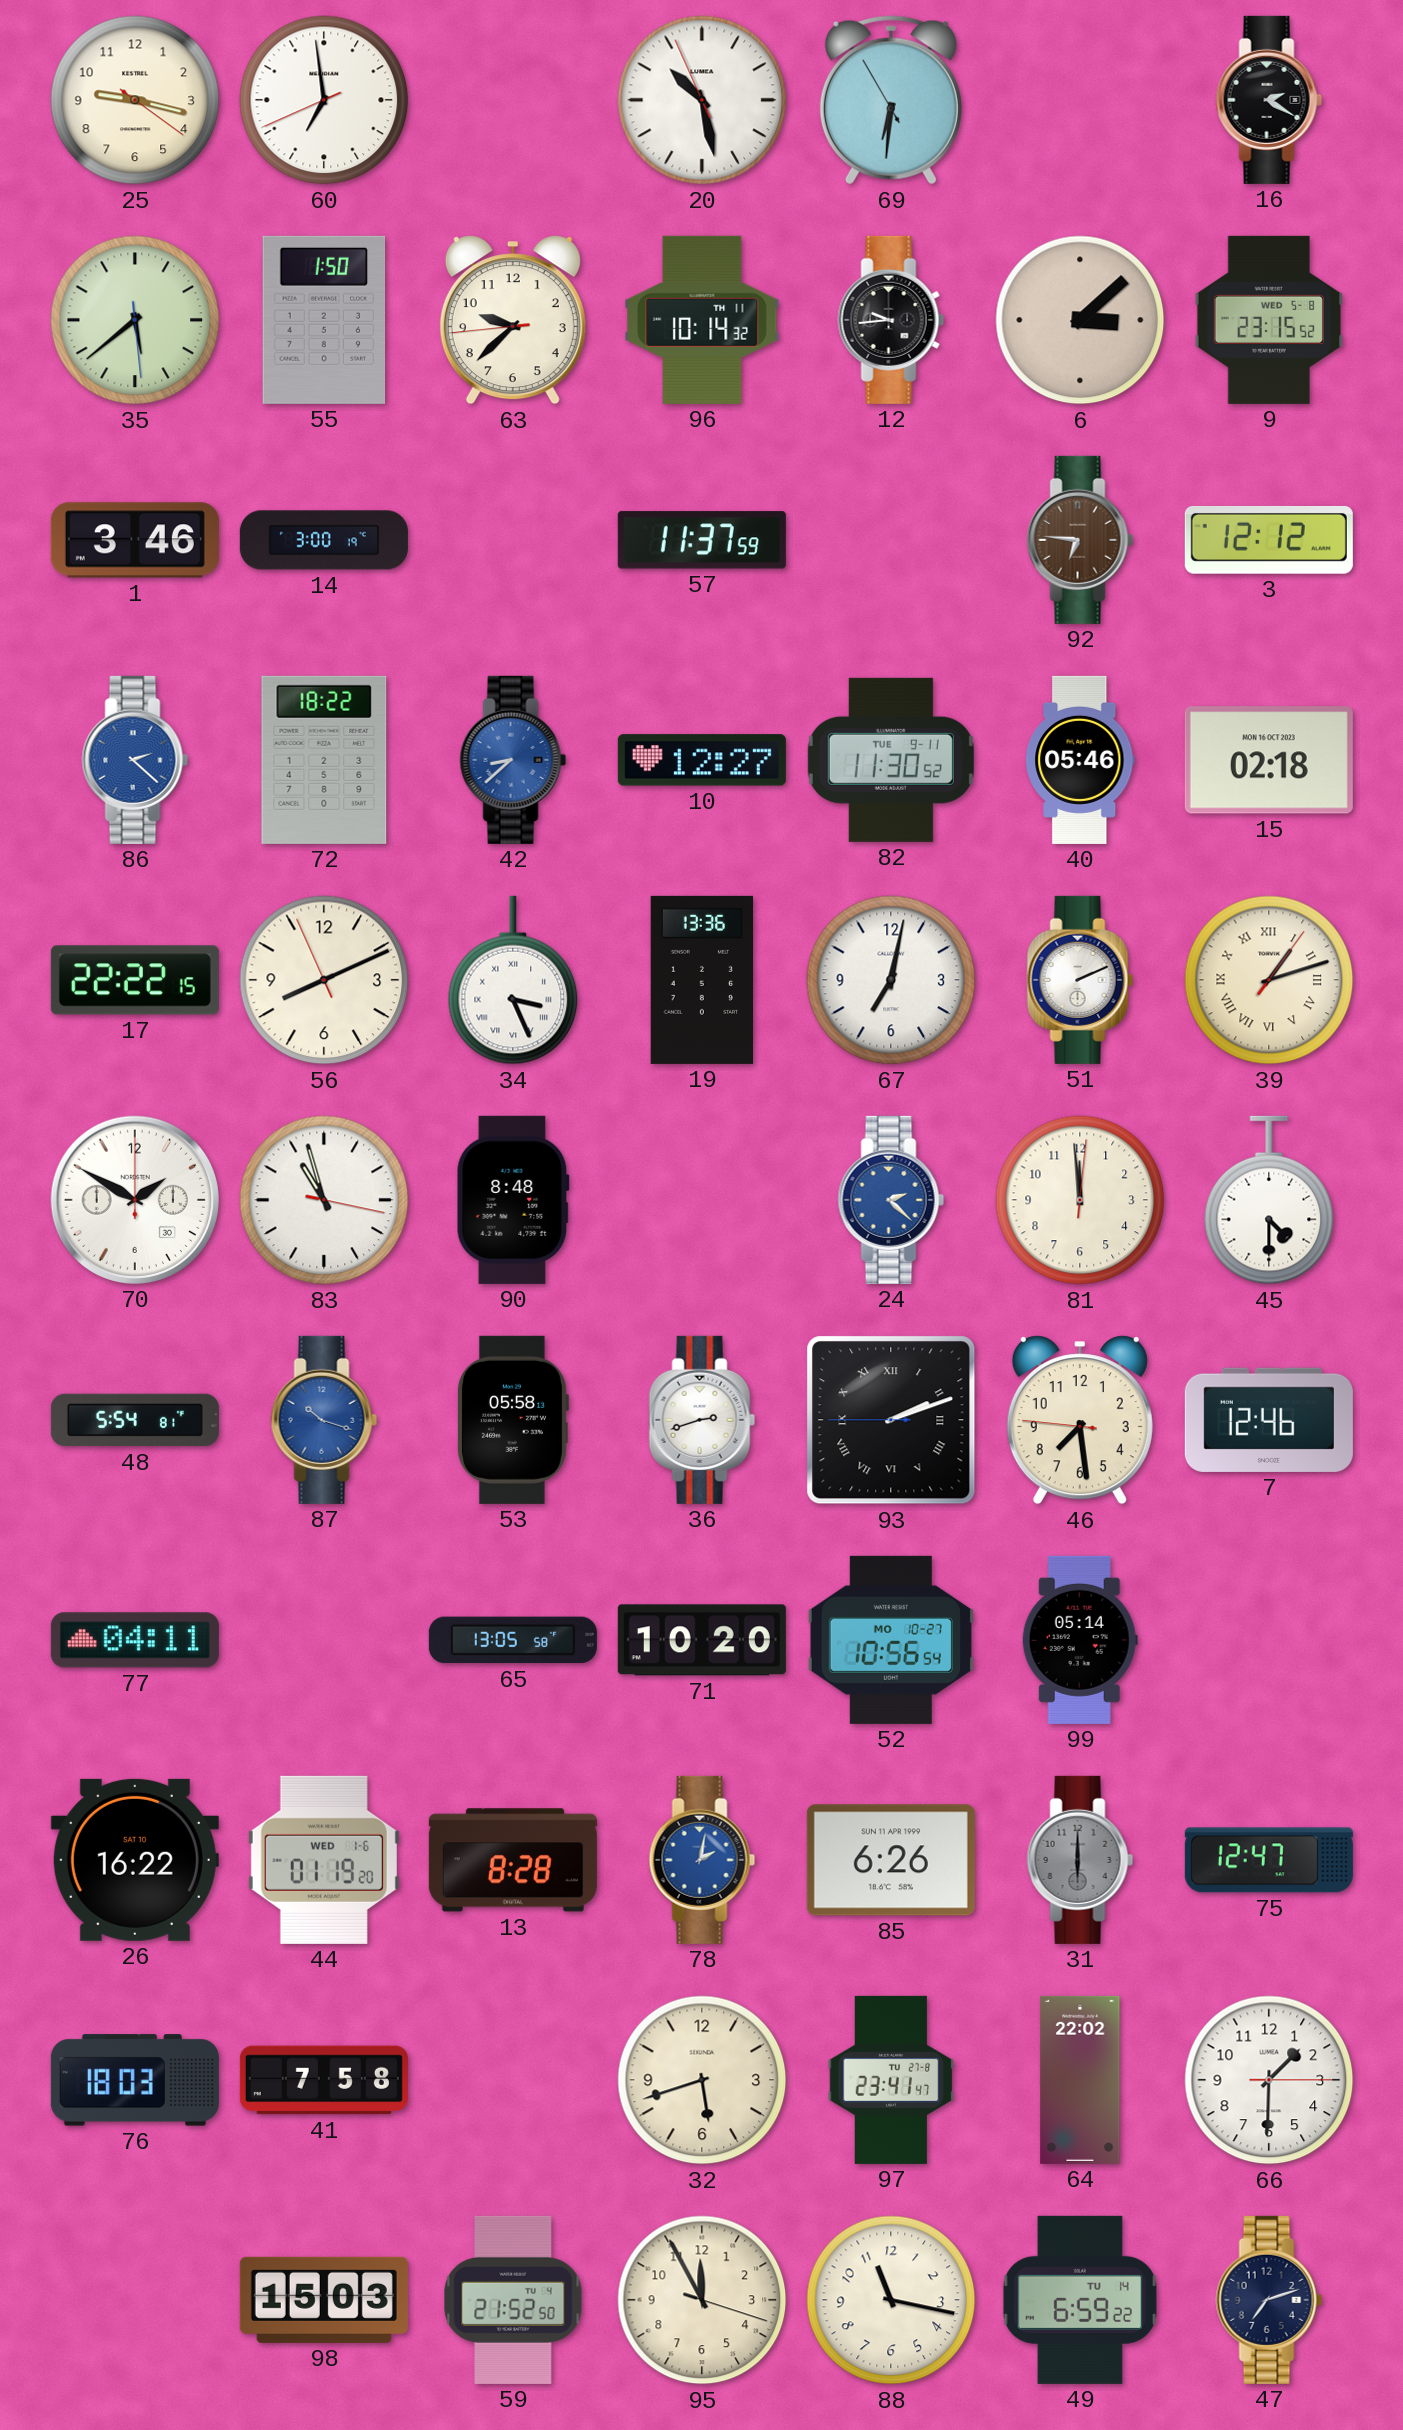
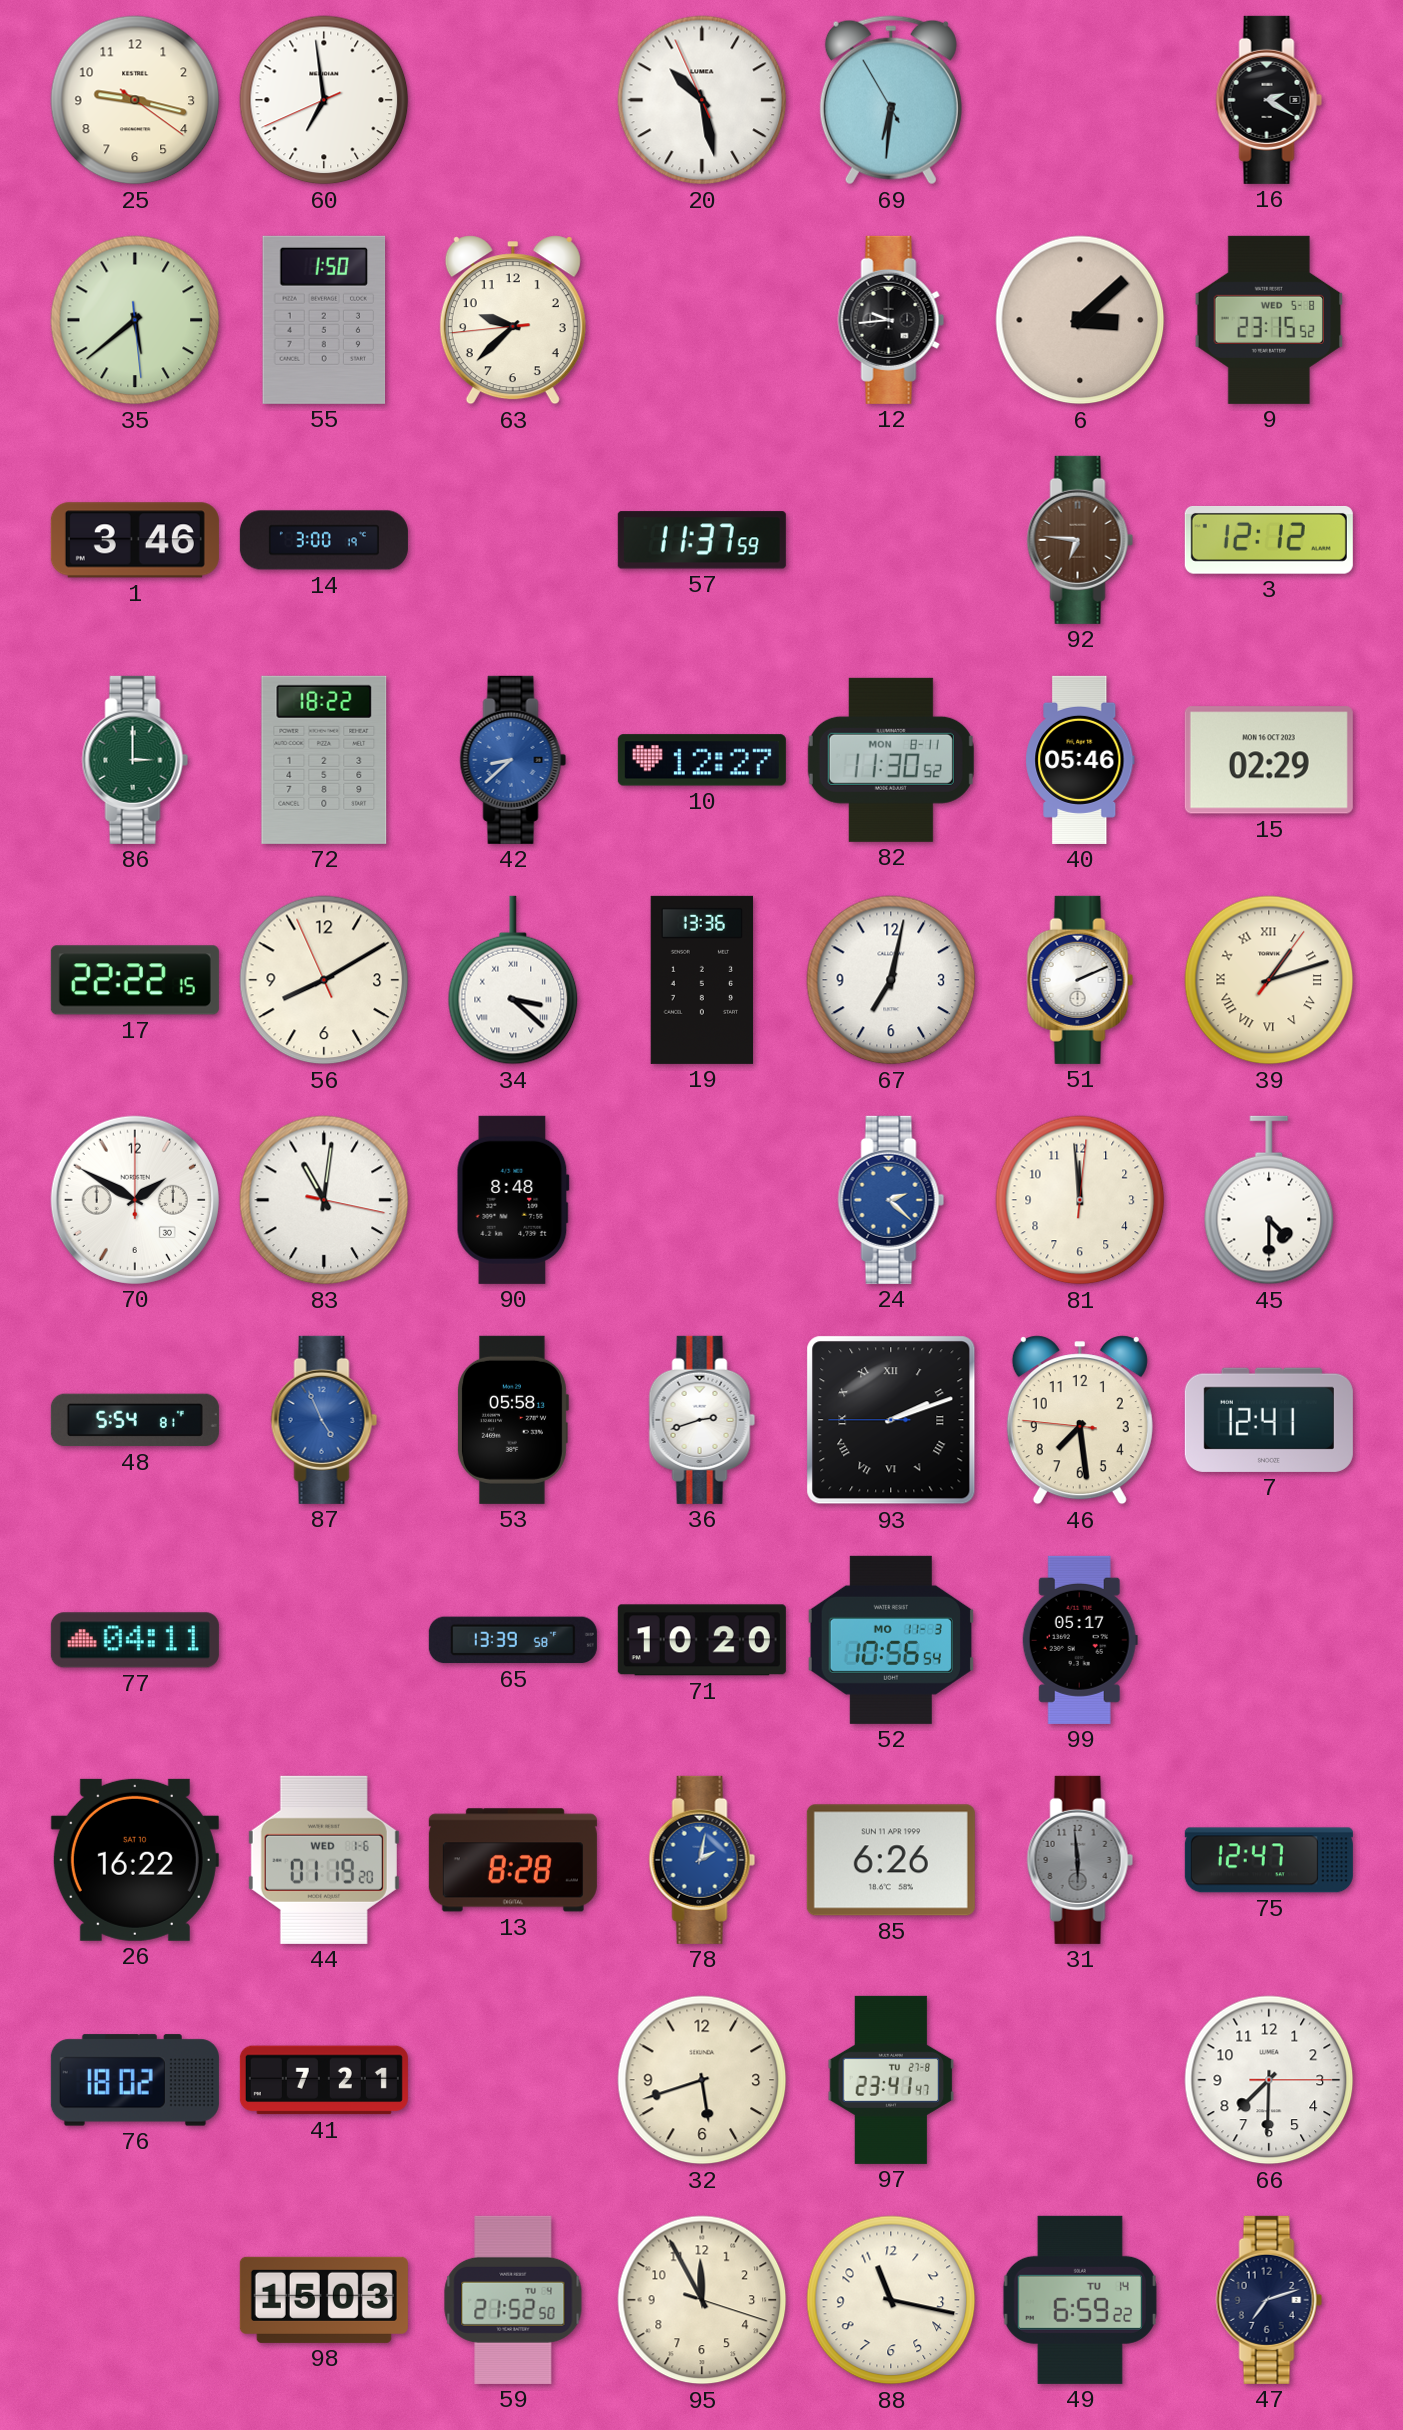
96: 10:14 -> none
86: 2:22 -> 3:00
86 dial: blue -> green
82 date: TUE 9-11 -> MON 8-11
15: 02:18 -> 02:29
56: 8:10 -> 8:09
34: 3:26 -> 3:22
83: 10:57 -> 11:01
87: 10:18 -> 4:56
7: 12:46 -> 12:41
65: 13:05 -> 13:39
52 date: MO 10-27 -> MO 11-3
99: 05:14 -> 05:17
31: 6:00 -> 5:59
76: 18:03 -> 18:02
41: 7:58 -> 7:21
64: 22:02 -> none
66: 1:30 -> 7:30
